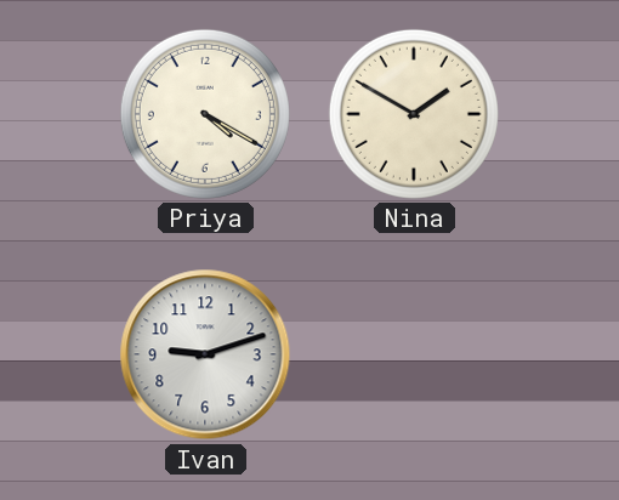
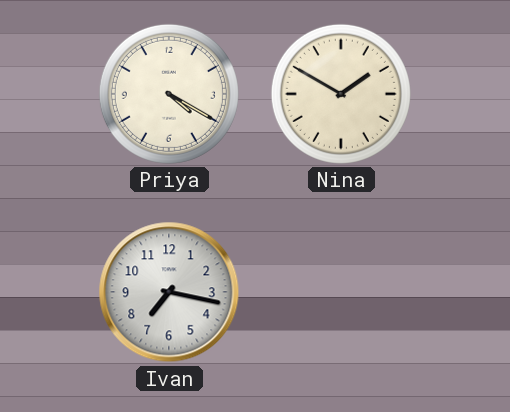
Ivan: 9:12 -> 7:17
